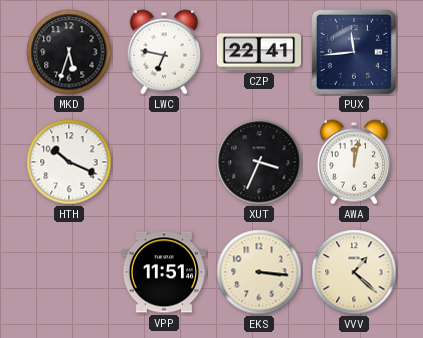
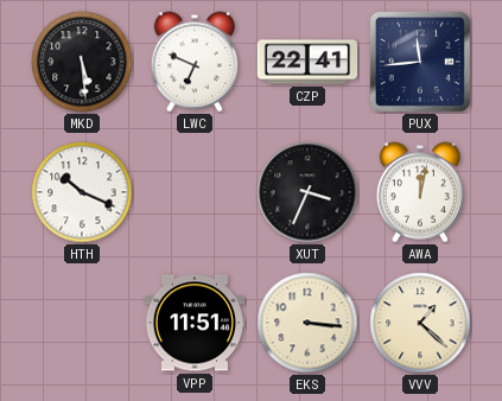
MKD: 5:33 -> 5:29
LWC: 6:47 -> 6:49
